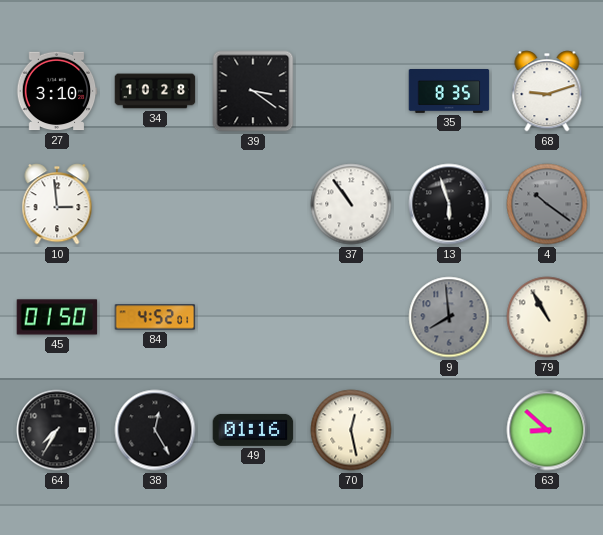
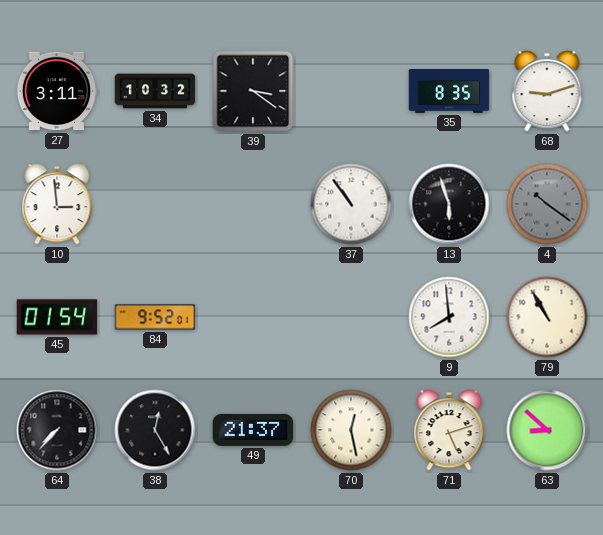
27: 3:10 -> 3:11
34: 10:28 -> 10:32
45: 01:50 -> 01:54
84: 4:52 -> 9:52
9 dial: grey -> white
64: 7:35 -> 7:37
49: 01:16 -> 21:37
71: none -> 5:12
